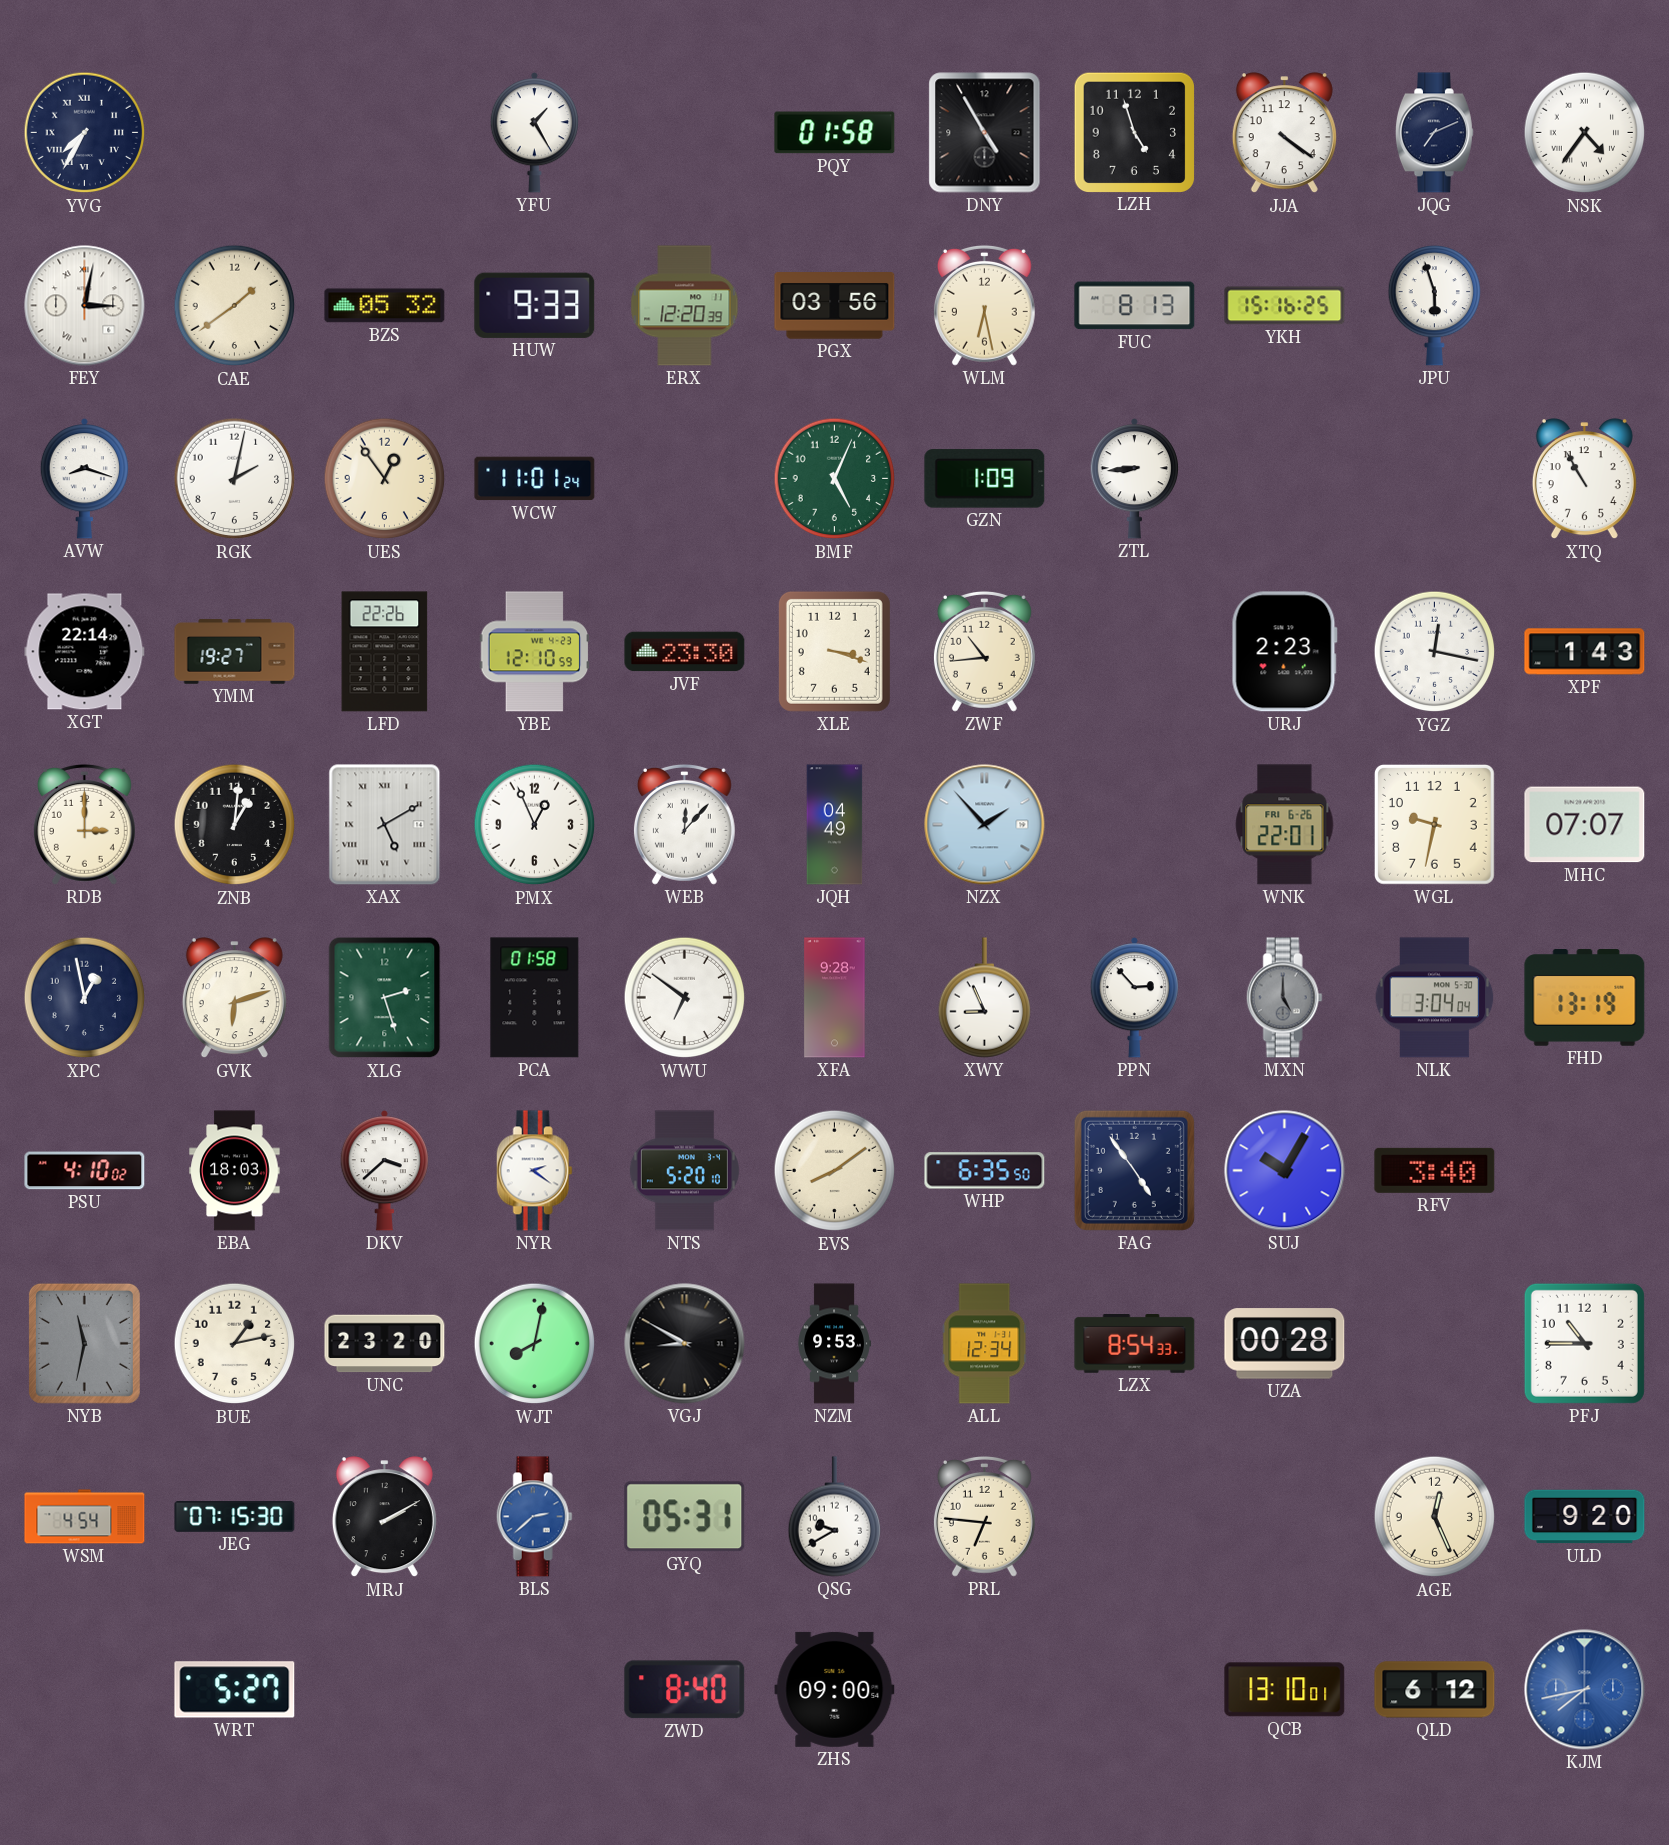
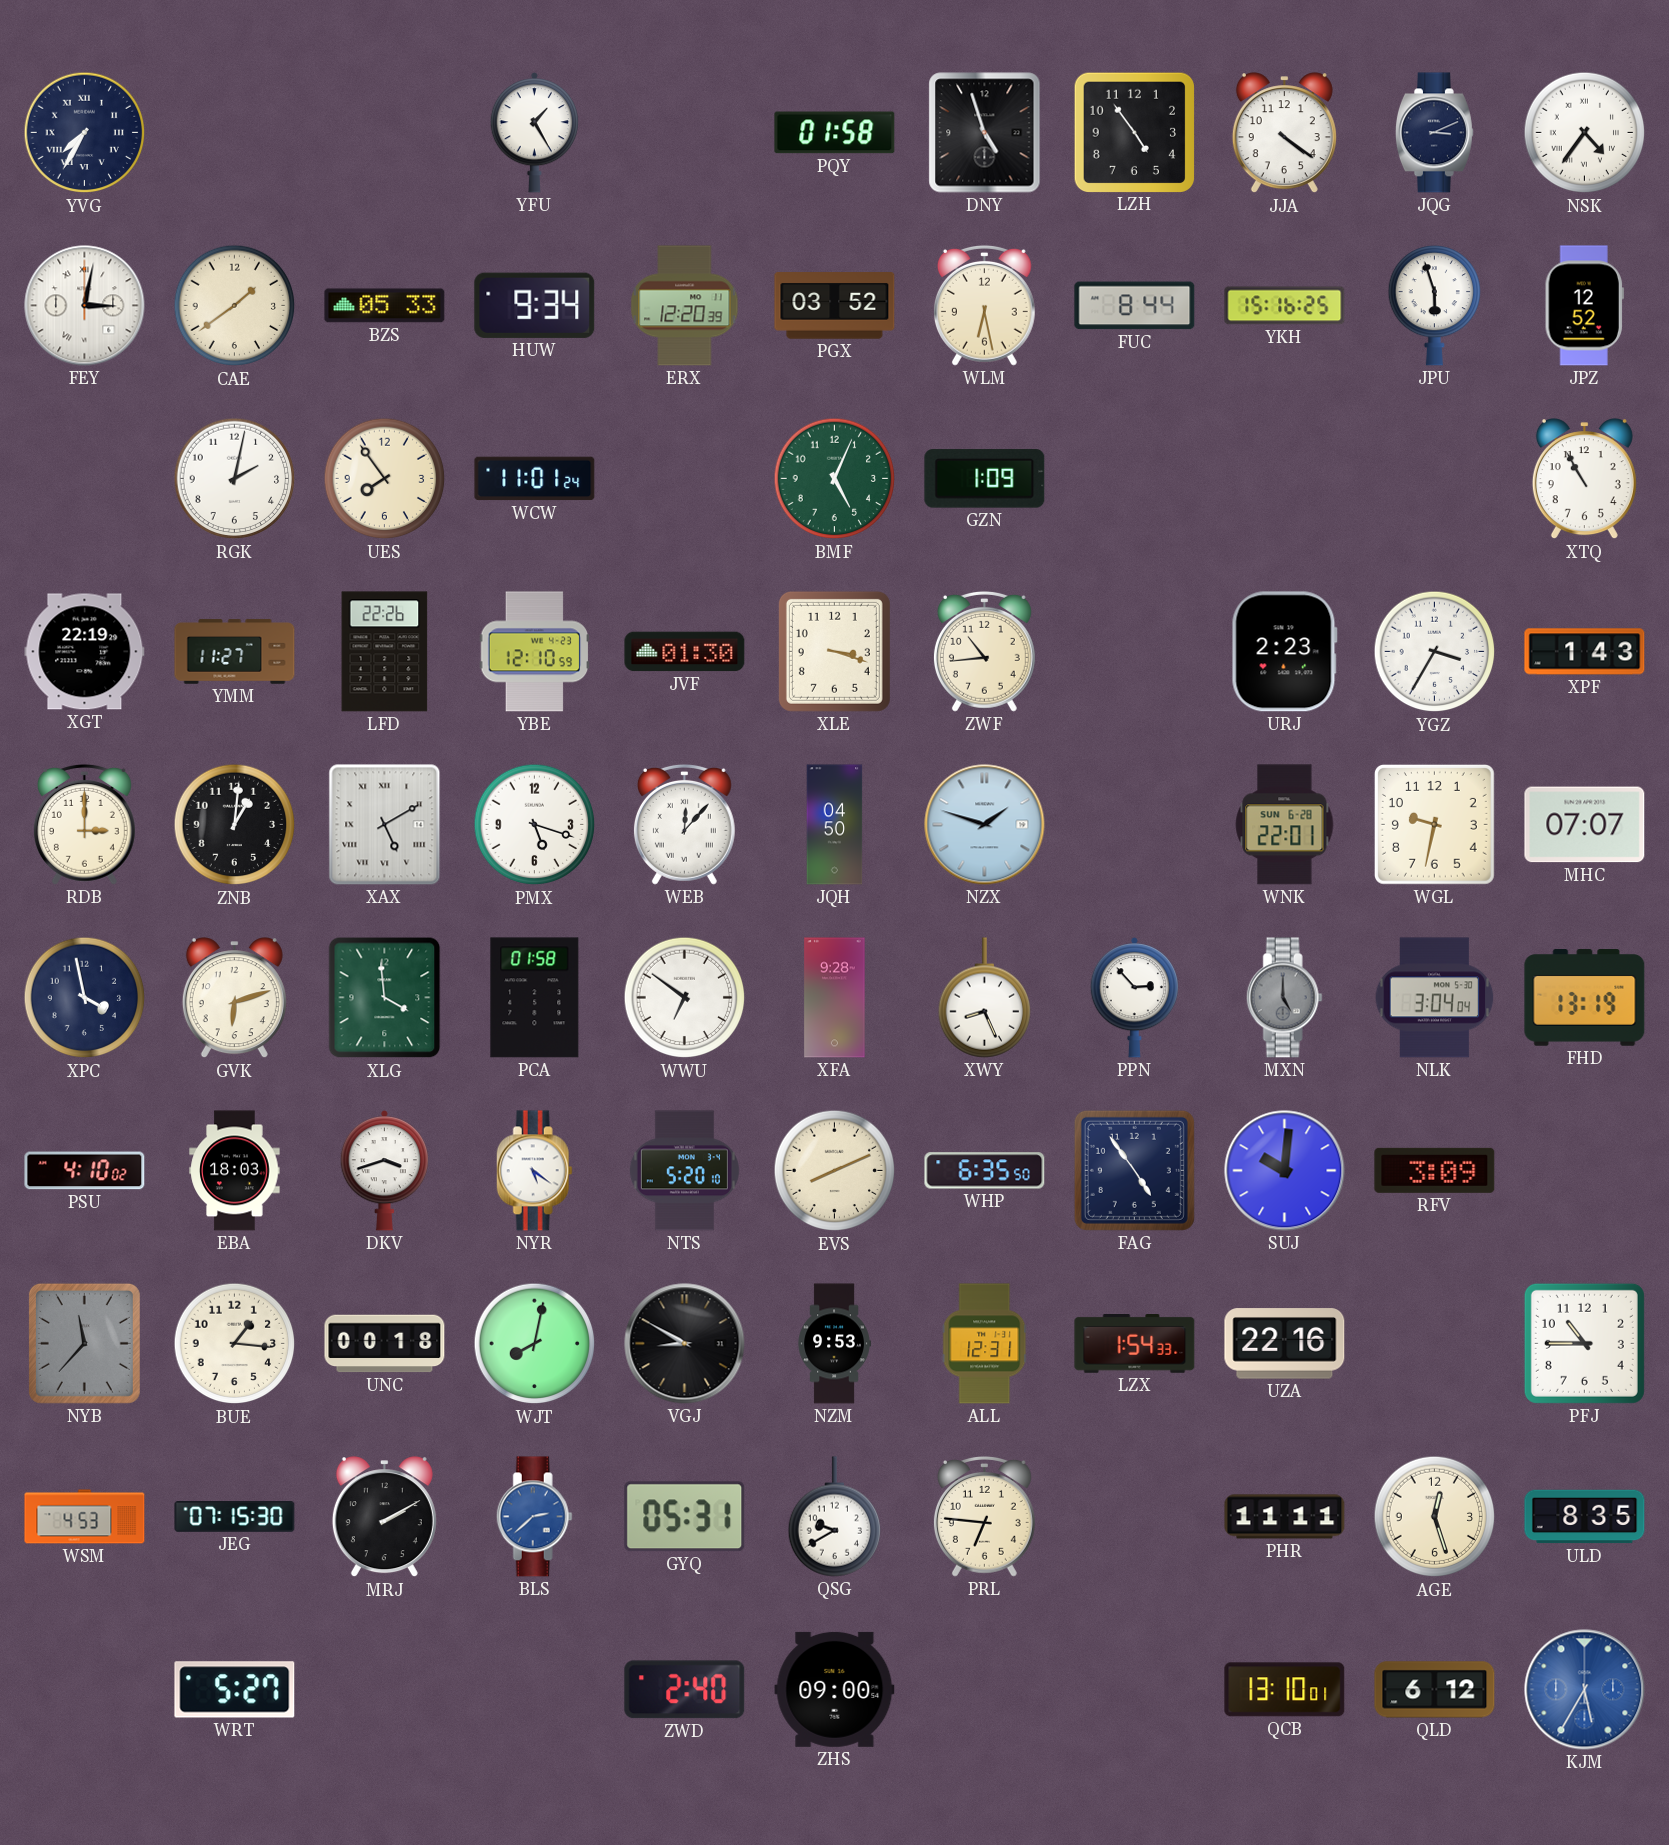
DNY: 4:55 -> 4:57
LZH: 4:57 -> 4:54
JQG: 7:11 -> 3:11
BZS: 05:32 -> 05:33
HUW: 9:33 -> 9:34
PGX: 03:56 -> 03:52
FUC: 8:13 -> 8:44
JPZ: none -> 12:52
AVW: 8:18 -> none
UES: 12:54 -> 7:54
ZTL: 8:44 -> none
XGT: 22:14 -> 22:19
YMM: 19:27 -> 11:27
JVF: 23:30 -> 01:30
YGZ: 12:17 -> 3:35
PMX: 12:56 -> 5:18
JQH: 04:49 -> 04:50
NZX: 1:53 -> 1:48
WNK date: FRI 6-26 -> SUN 6-28
XPC: 12:58 -> 3:58
XLG: 2:27 -> 3:59
XWY: 8:56 -> 8:26
DKV: 3:38 -> 3:42
NYR: 2:21 -> 5:21
EVS: 8:09 -> 8:11
SUJ: 10:05 -> 10:01
RFV: 3:40 -> 3:09
NYB: 11:32 -> 11:37
BUE: 1:13 -> 1:16
UNC: 23:20 -> 00:18
ALL: 12:34 -> 12:31
LZX: 8:54 -> 1:54
UZA: 00:28 -> 22:16
WSM: 4:54 -> 4:53
PHR: none -> 11:11
AGE: 12:26 -> 12:27
ULD: 9:20 -> 8:35
ZWD: 8:40 -> 2:40
KJM: 7:43 -> 5:35
